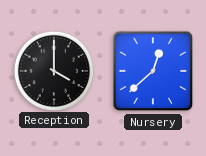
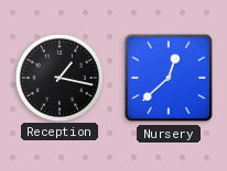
Reception: 4:00 -> 1:17
